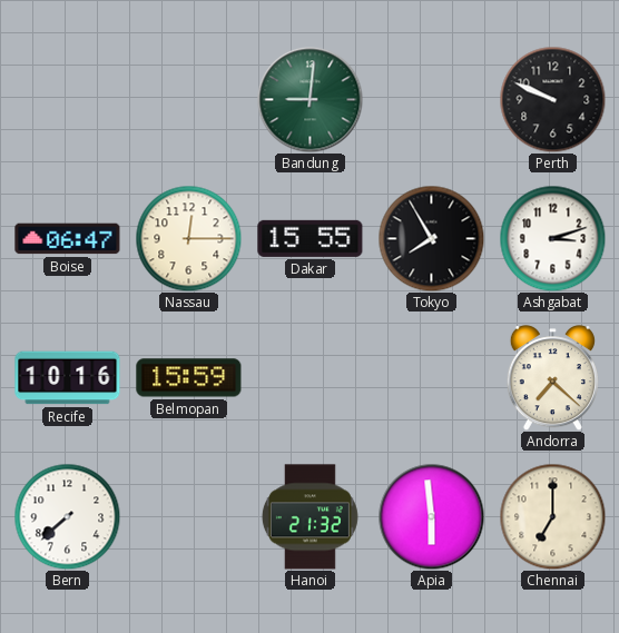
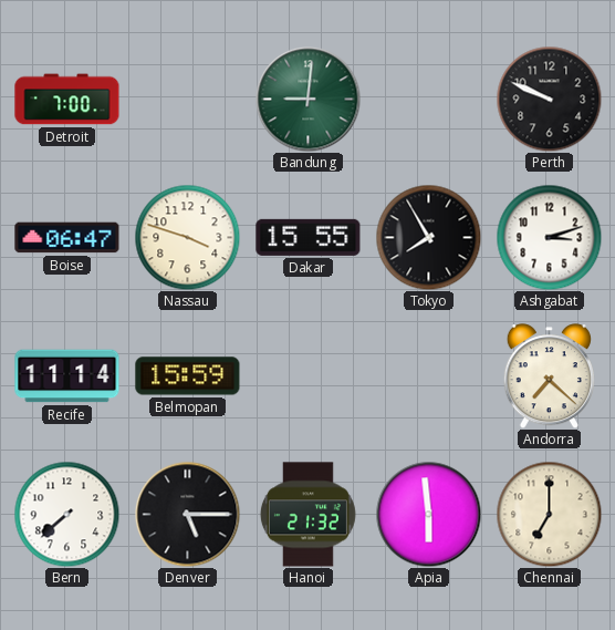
Detroit: none -> 7:00
Nassau: 12:15 -> 3:48
Recife: 10:16 -> 11:14
Denver: none -> 5:15
